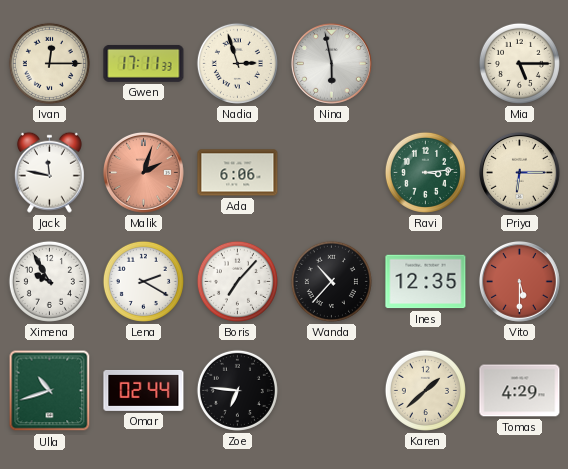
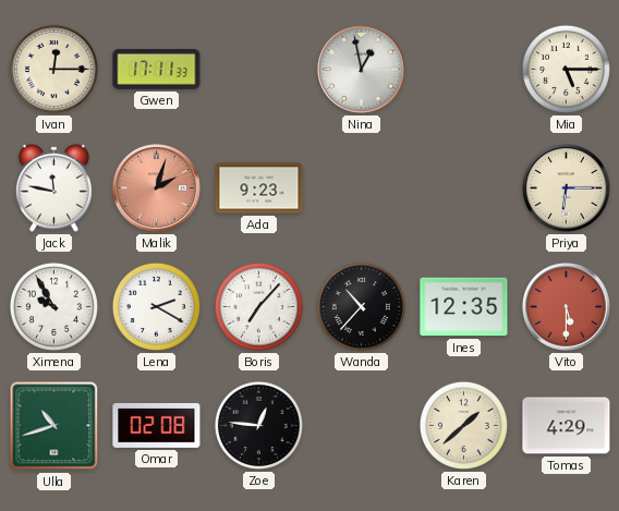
Nadia: 2:57 -> none
Nina: 5:58 -> 12:58
Ada: 6:06 -> 9:23
Ravi: 3:14 -> none
Omar: 02:44 -> 02:08
Zoe: 6:46 -> 12:46
